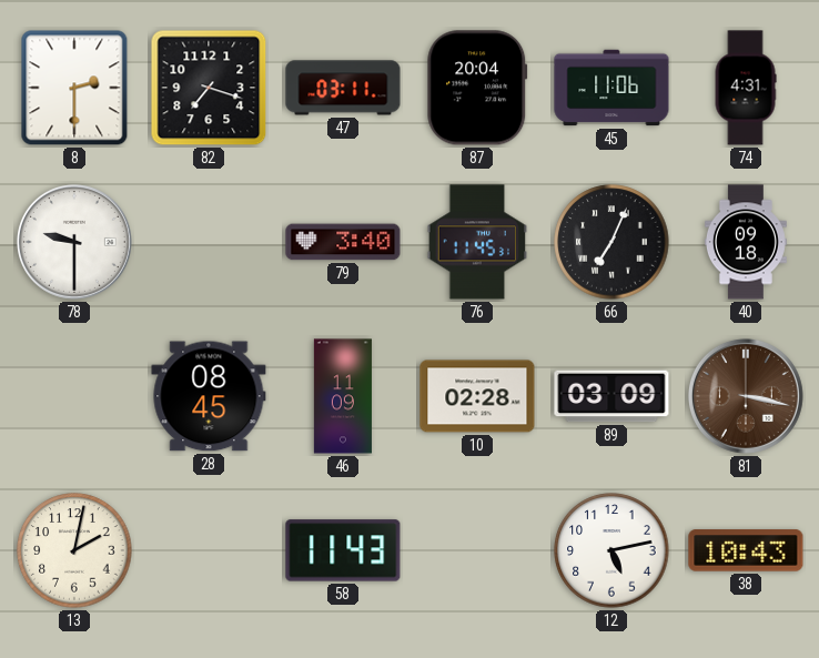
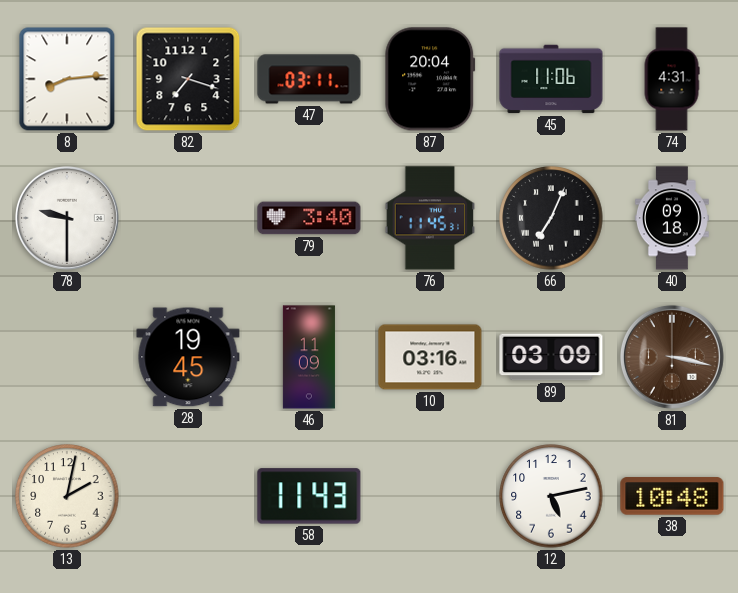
8: 2:30 -> 8:14
28: 08:45 -> 19:45
10: 02:28 -> 03:16
38: 10:43 -> 10:48
